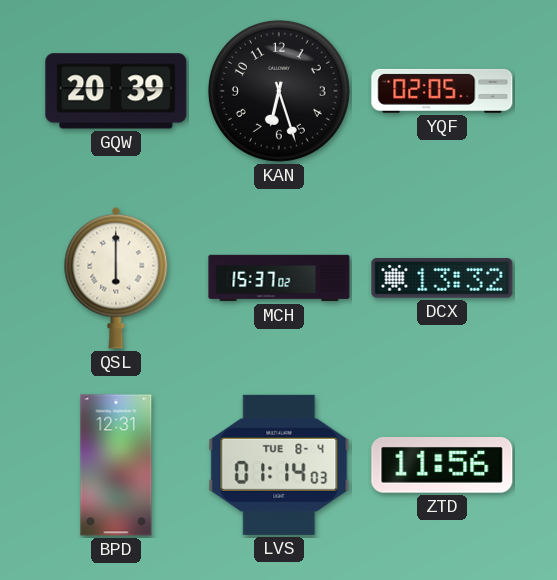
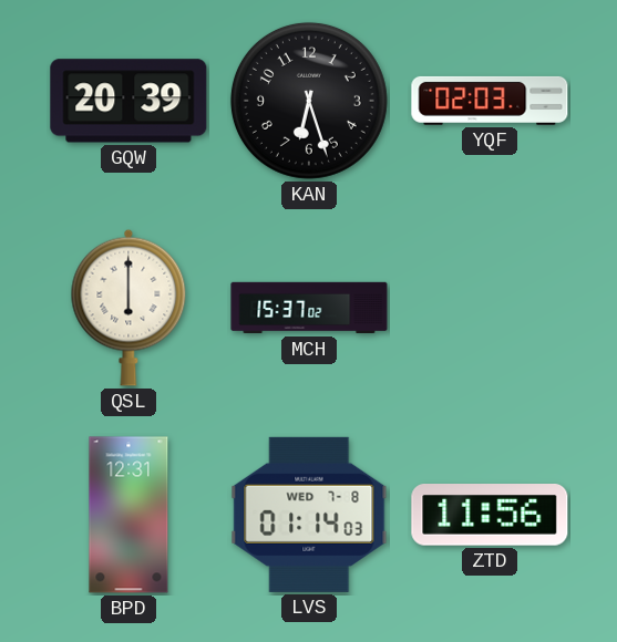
YQF: 02:05 -> 02:03
DCX: 13:32 -> none
LVS date: TUE 8-4 -> WED 7-8
